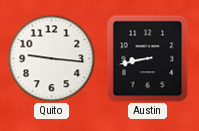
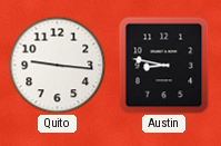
Austin: 8:43 -> 8:47
